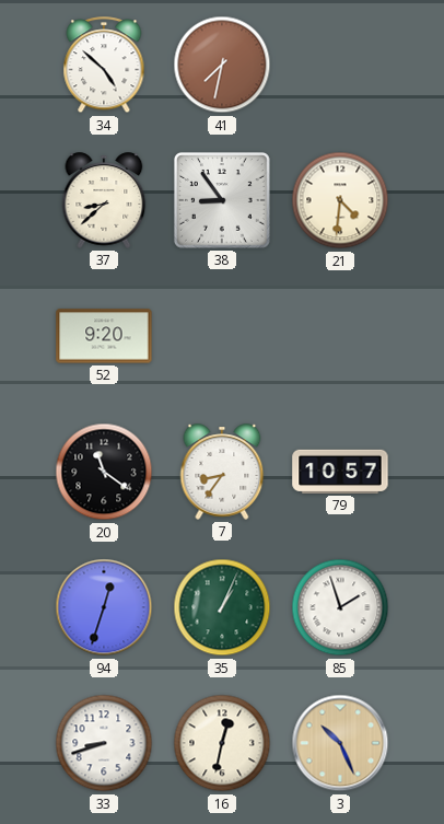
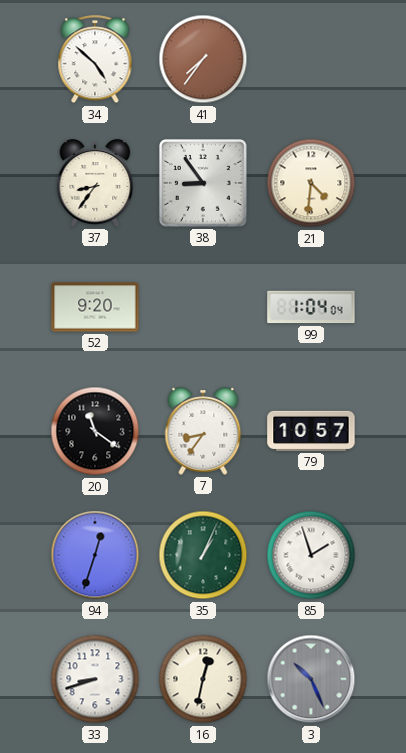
41: 7:32 -> 7:36
37: 8:38 -> 8:36
99: none -> 1:04
3 dial: champagne -> grey
